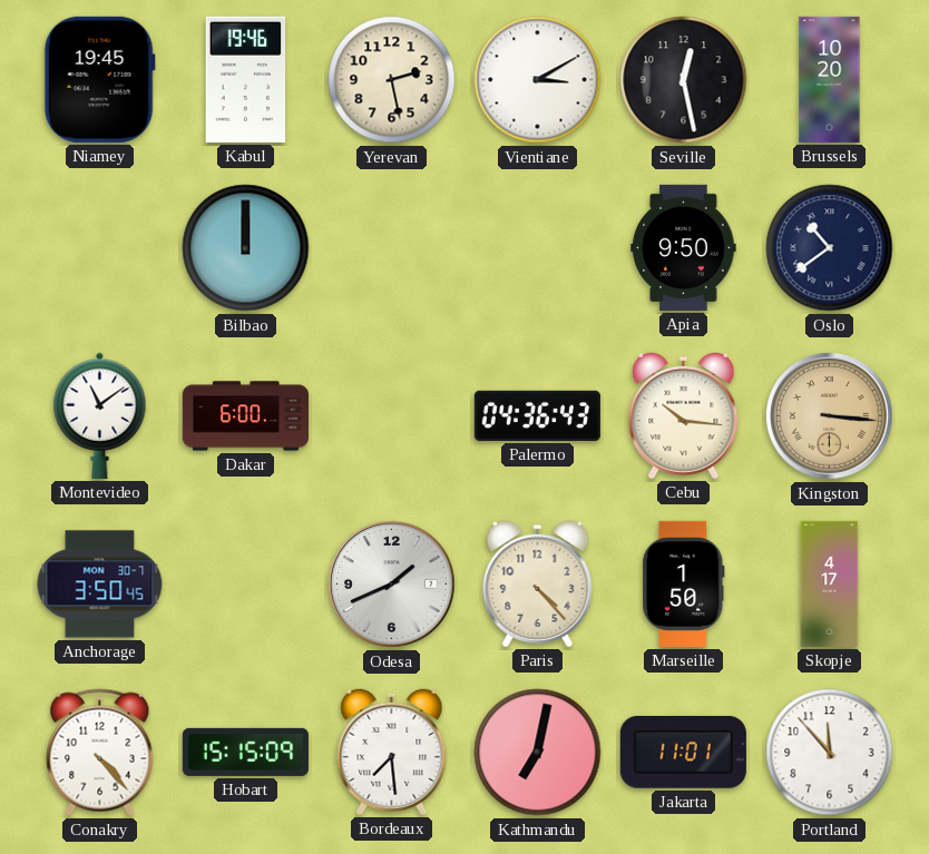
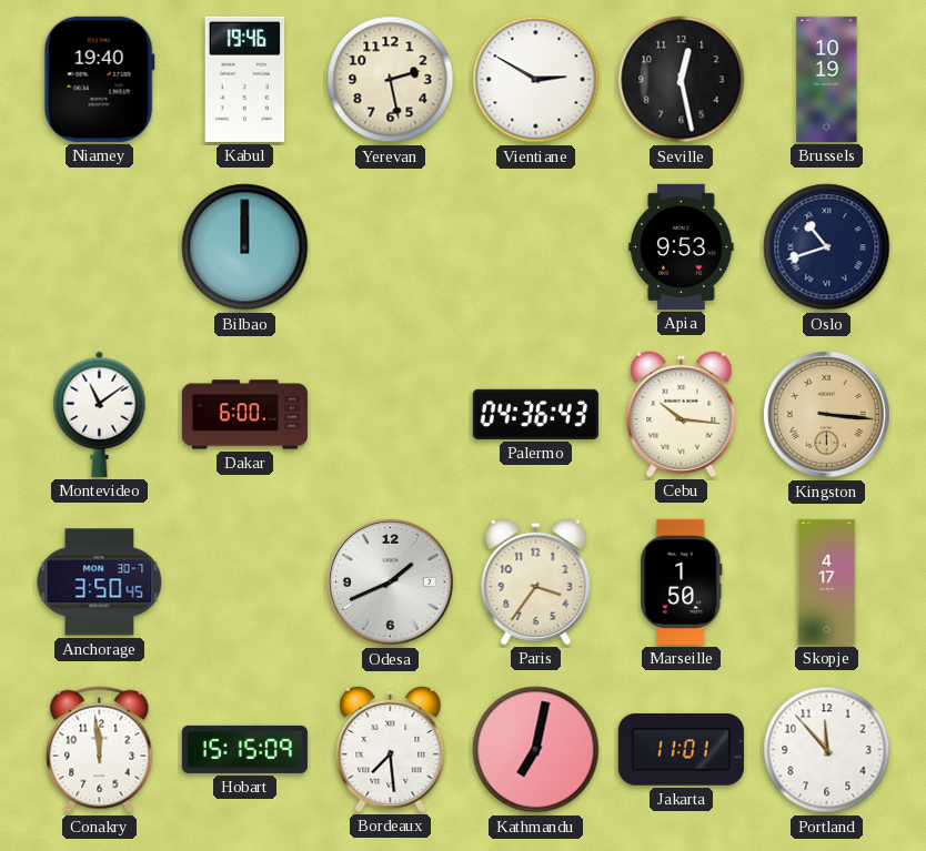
Niamey: 19:45 -> 19:40
Vientiane: 3:10 -> 2:50
Brussels: 10:20 -> 10:19
Apia: 9:50 -> 9:53
Oslo: 10:39 -> 10:42
Paris: 4:23 -> 3:36
Conakry: 4:23 -> 11:59
